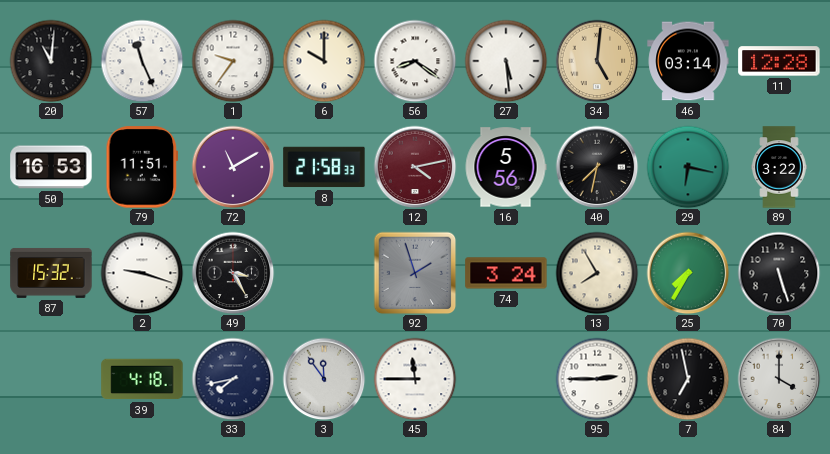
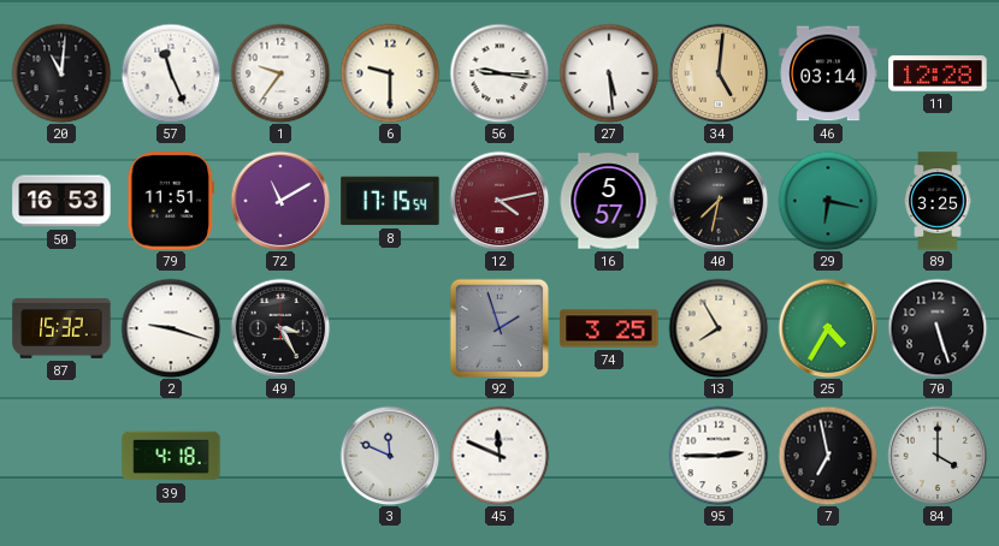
6: 10:00 -> 9:30
56: 8:21 -> 9:16
8: 21:58 -> 17:15
16: 5:56 -> 5:57
89: 3:22 -> 3:25
74: 3:24 -> 3:25
25: 7:35 -> 4:35
33: 7:43 -> none
3: 11:54 -> 11:49
45: 11:45 -> 11:49
